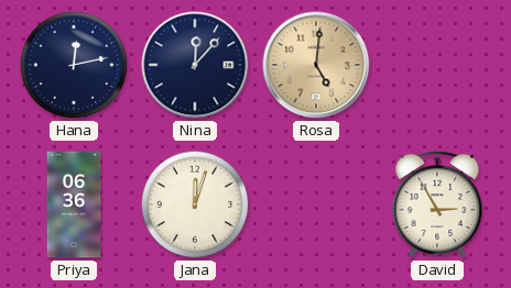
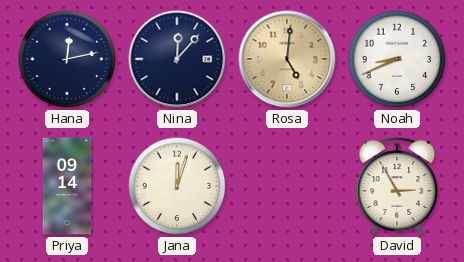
Noah: none -> 8:41
Priya: 06:36 -> 09:14
